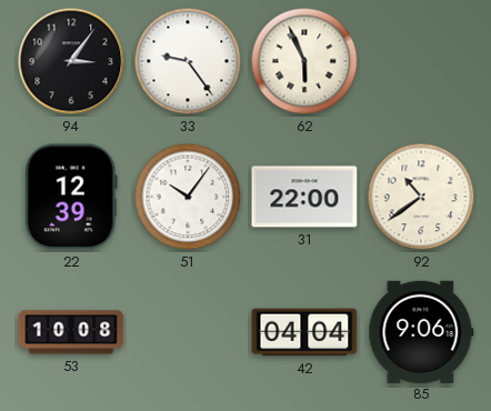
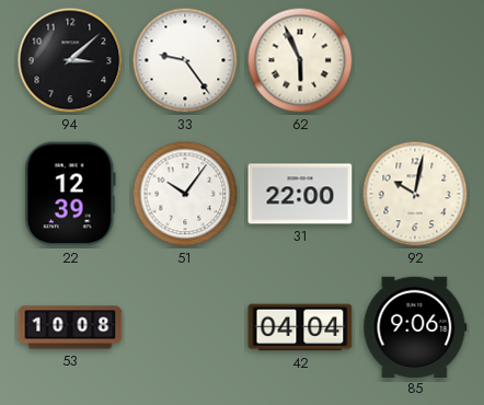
94: 3:06 -> 3:08
92: 10:39 -> 10:02
